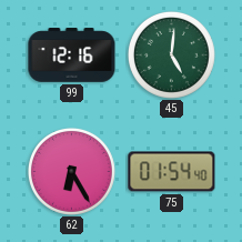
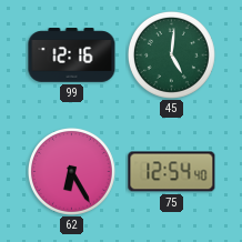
75: 01:54 -> 12:54
